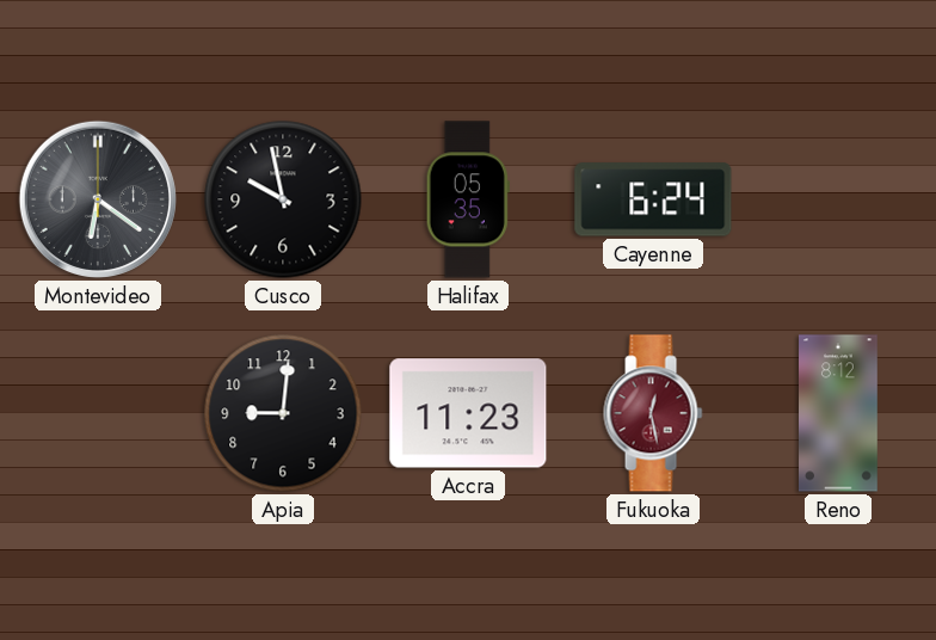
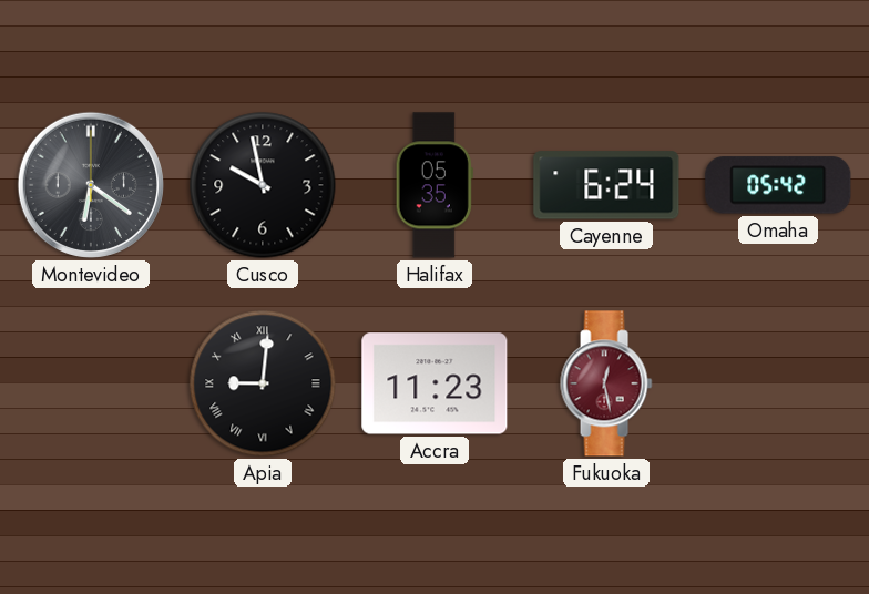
Omaha: none -> 05:42
Apia numerals: Arabic -> Roman
Reno: 8:12 -> none
